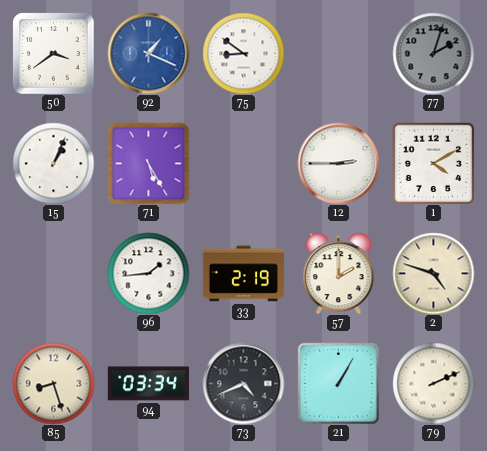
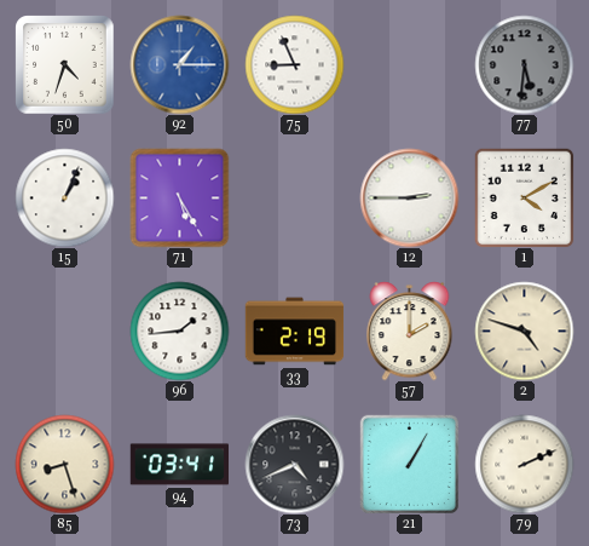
50: 3:39 -> 4:33
92: 1:19 -> 1:15
75: 8:51 -> 8:56
77: 2:03 -> 5:31
94: 03:34 -> 03:41
